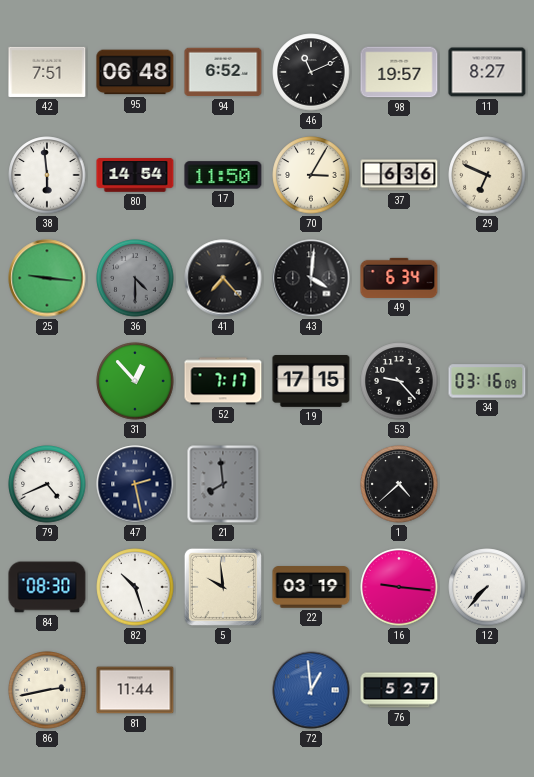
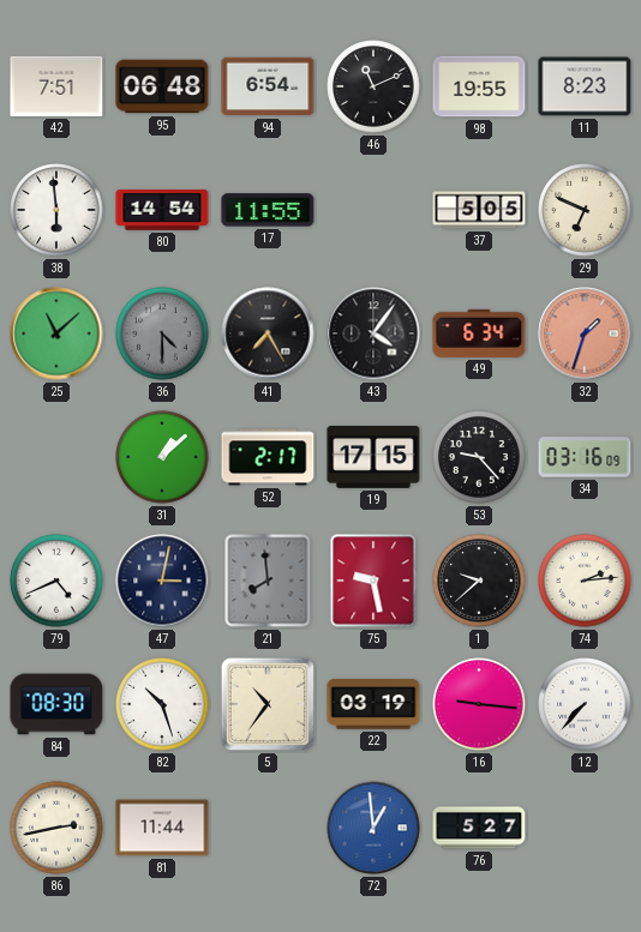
94: 6:52 -> 6:54
98: 19:57 -> 19:55
11: 8:27 -> 8:23
17: 11:50 -> 11:55
70: 3:05 -> none
37: 6:36 -> 5:05
25: 9:16 -> 11:08
41: 7:23 -> 7:25
43: 4:01 -> 4:06
32: none -> 1:33
31: 12:53 -> 1:08
52: 7:17 -> 2:17
47: 2:28 -> 3:02
75: none -> 9:28
1: 4:38 -> 9:38
74: none -> 2:14
5: 9:59 -> 10:36
